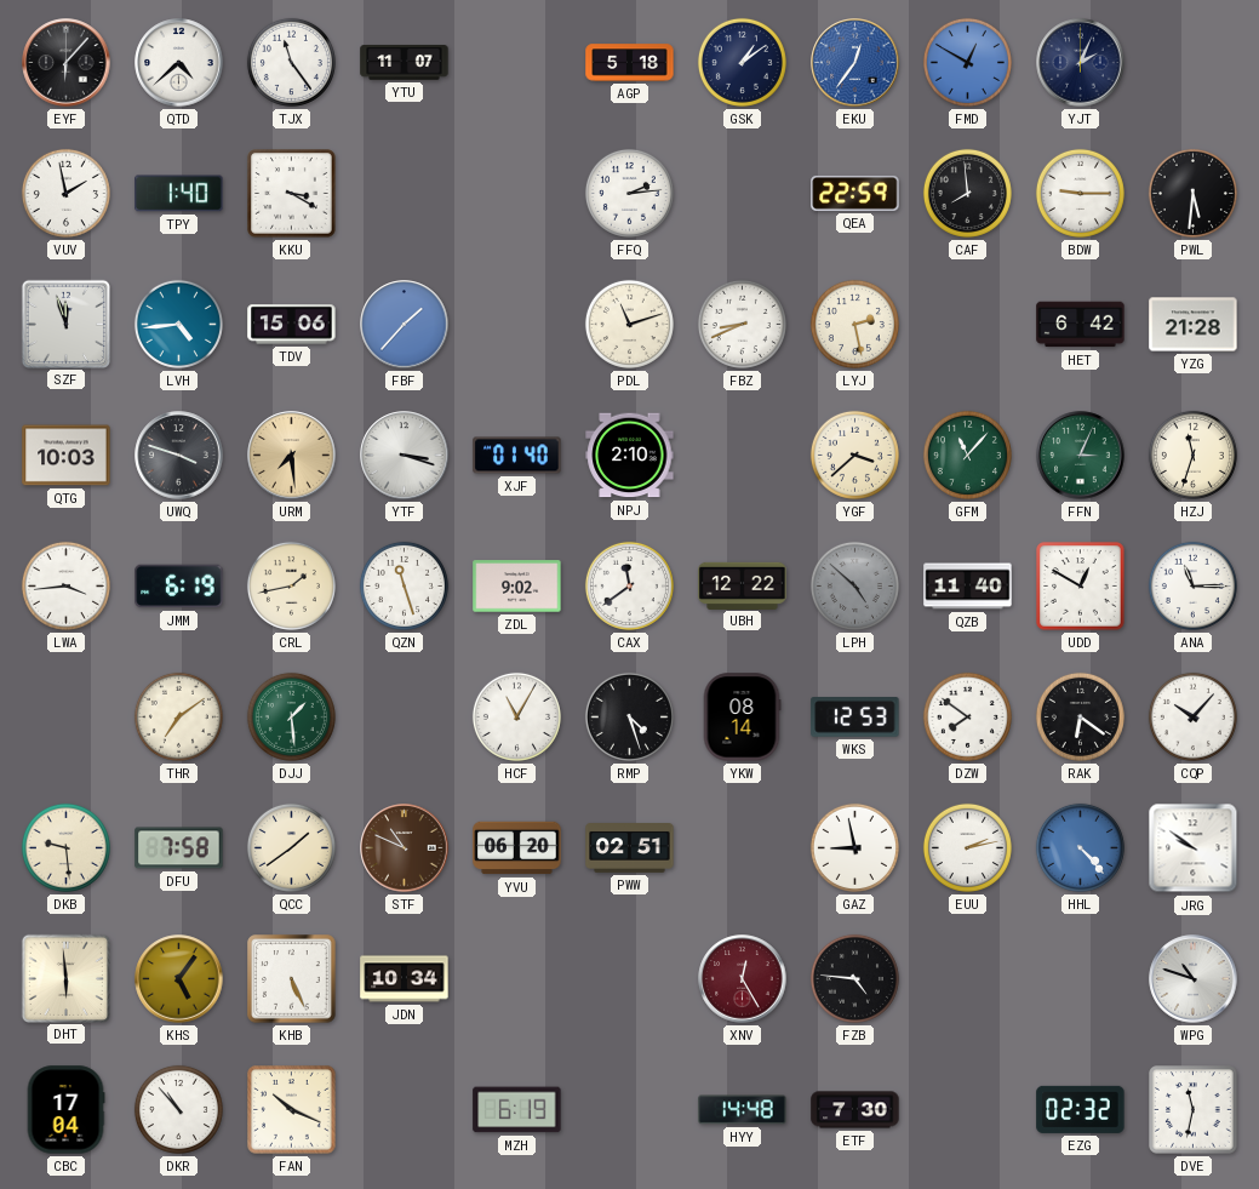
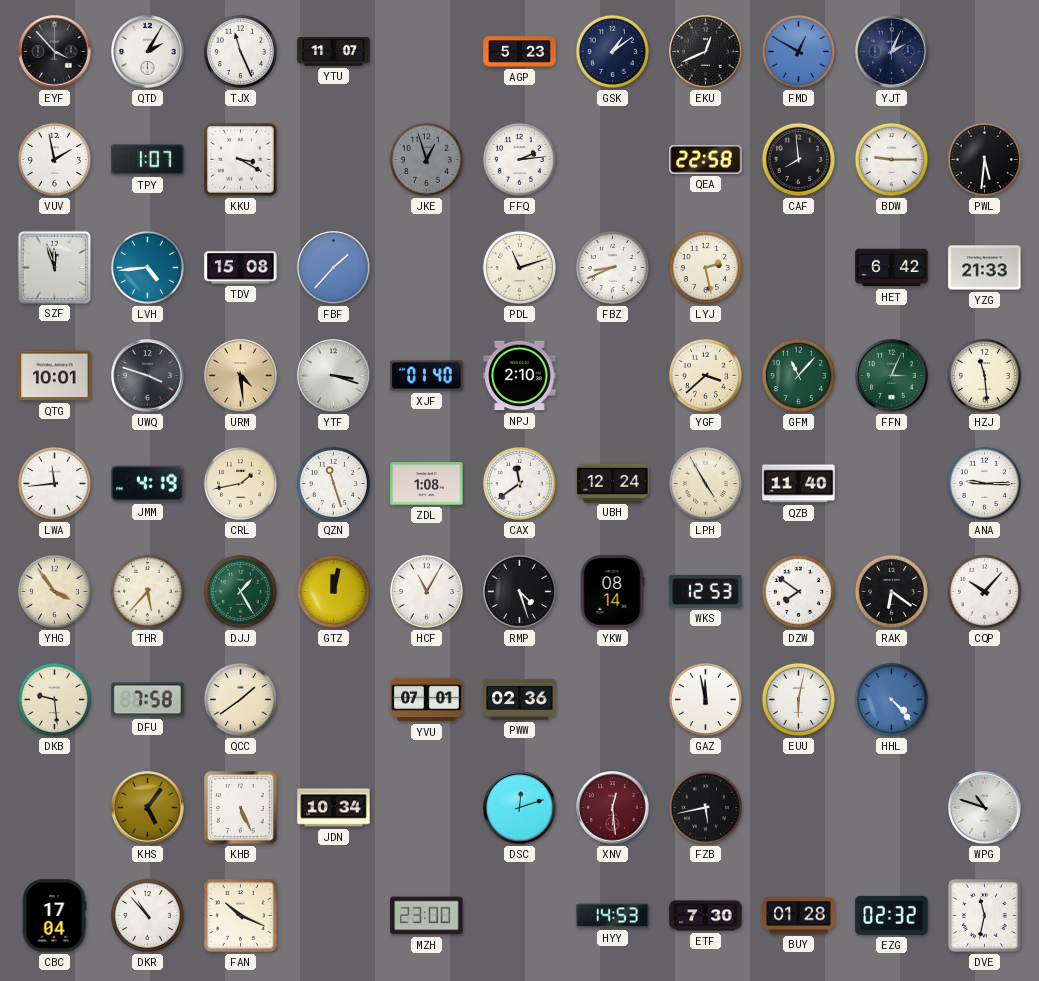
EYF: 6:07 -> 3:53
QTD: 4:38 -> 2:05
TJX: 11:24 -> 11:26
AGP: 5:18 -> 5:23
EKU: 12:36 -> 12:41
EKU dial: blue -> black
TPY: 1:40 -> 1:07
JKE: none -> 12:57
QEA: 22:59 -> 22:58
TDV: 15:06 -> 15:08
YZG: 21:28 -> 21:33
QTG: 10:03 -> 10:01
URM: 7:29 -> 4:29
HZJ: 11:33 -> 11:29
LWA: 3:44 -> 11:44
JMM: 6:19 -> 4:19
ZDL: 9:02 -> 1:08
UBH: 12:22 -> 12:24
LPH: 4:52 -> 4:55
LPH dial: grey -> cream
UDD: 12:50 -> none
ANA: 11:15 -> 9:15
YHG: none -> 3:54
THR: 7:09 -> 5:37
DJJ: 1:29 -> 1:25
GTZ: none -> 12:02
STF: 10:49 -> none
YVU: 06:20 -> 07:01
PWW: 02:51 -> 02:36
GAZ: 8:58 -> 11:58
EUU: 2:13 -> 6:02
JRG: 9:51 -> none
DHT: 5:59 -> none
DSC: none -> 12:12
XNV: 12:25 -> 12:29
FZB: 4:46 -> 5:43
MZH: 6:19 -> 23:00
HYY: 14:48 -> 14:53
BUY: none -> 01:28
